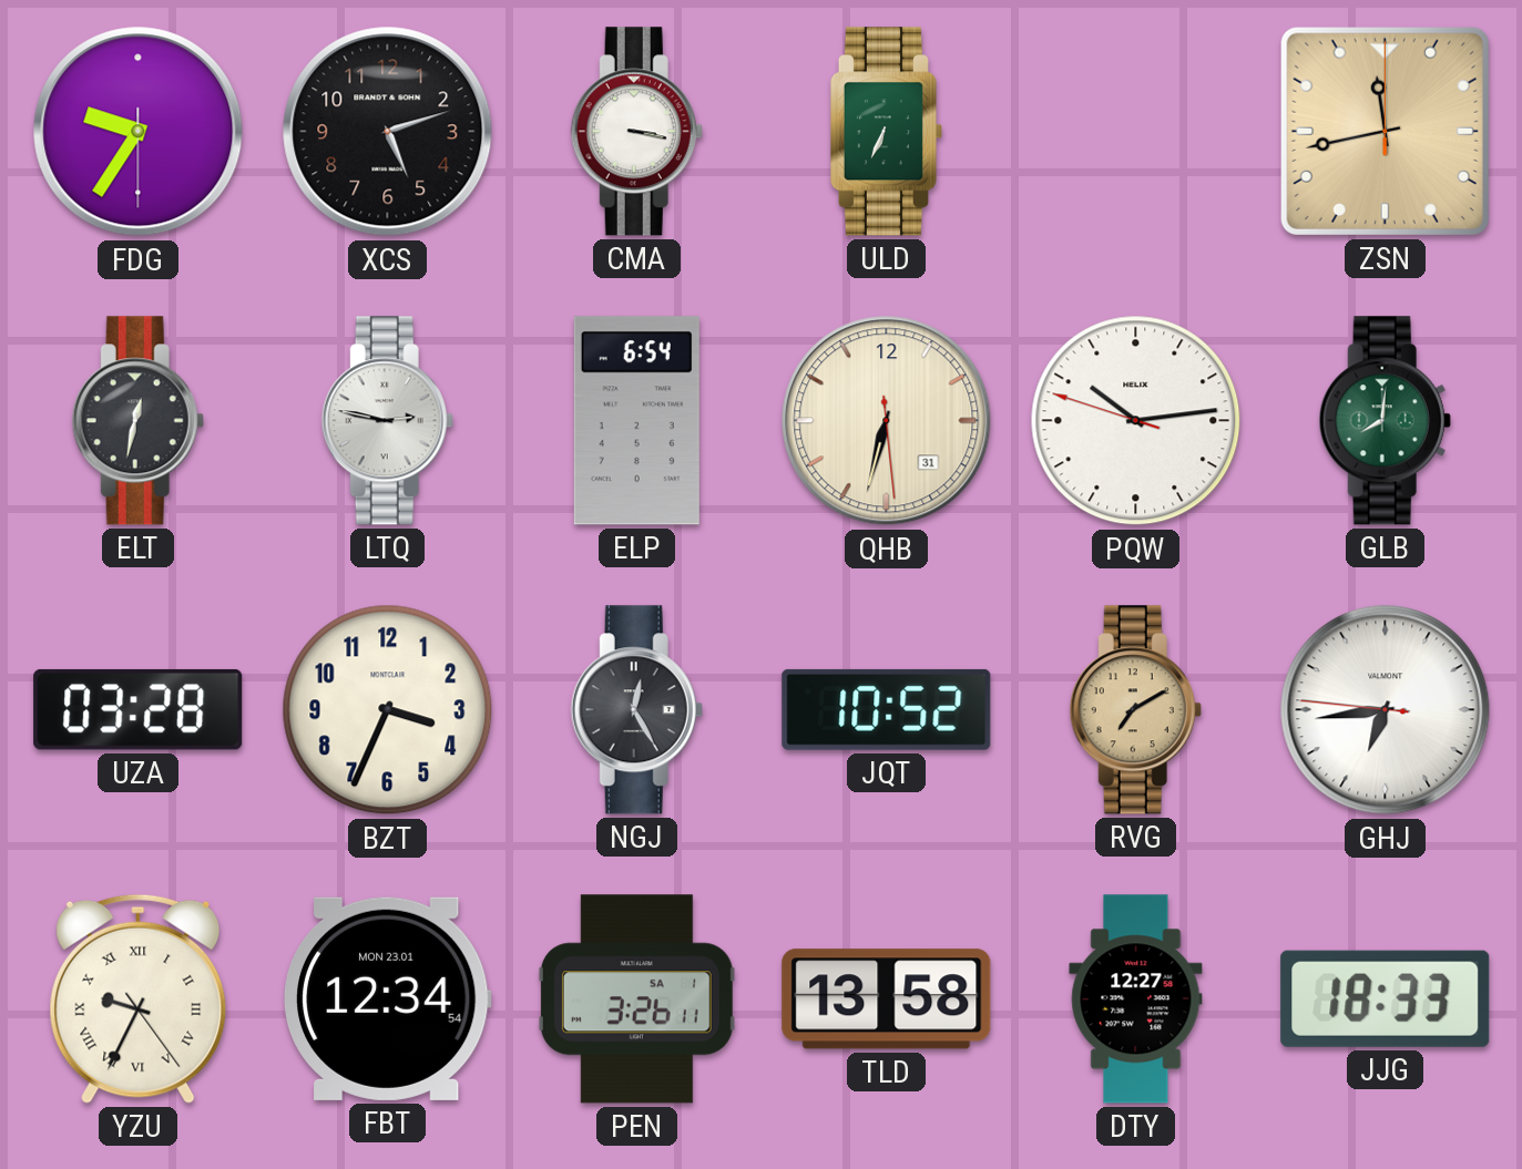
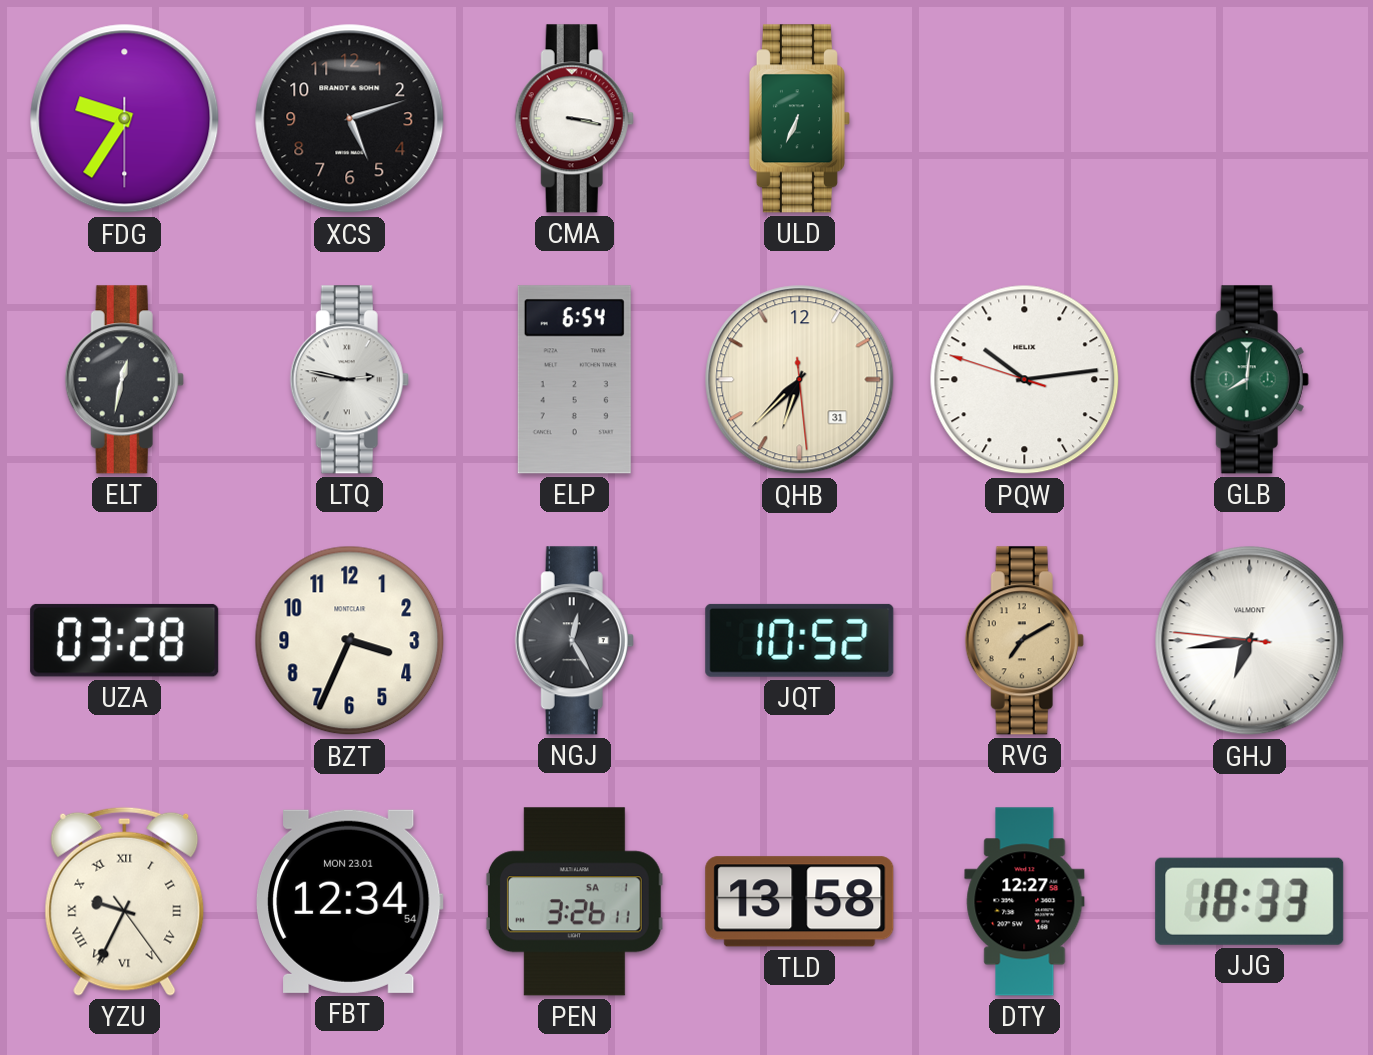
ZSN: 11:43 -> none
QHB: 6:32 -> 6:37
